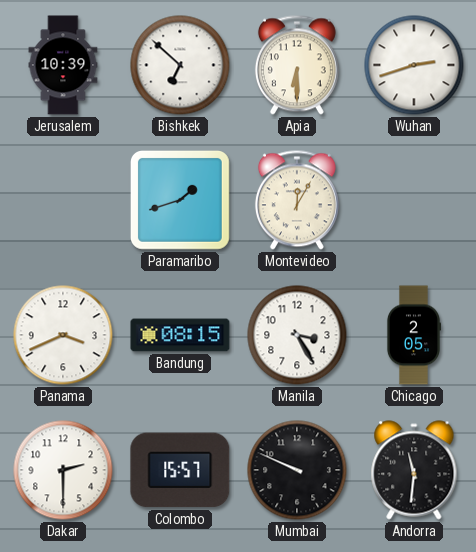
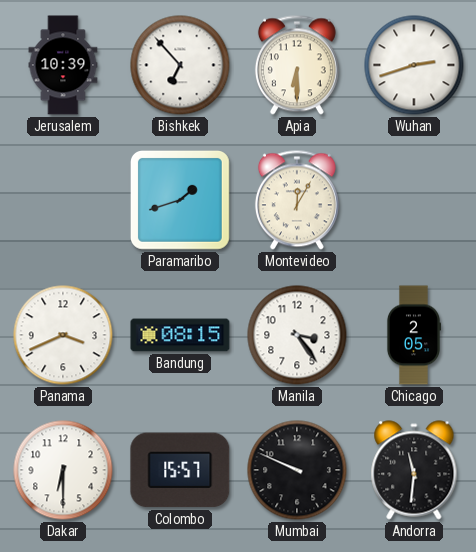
Bishkek: 6:52 -> 6:53
Manila: 3:25 -> 3:24
Dakar: 2:30 -> 6:30
